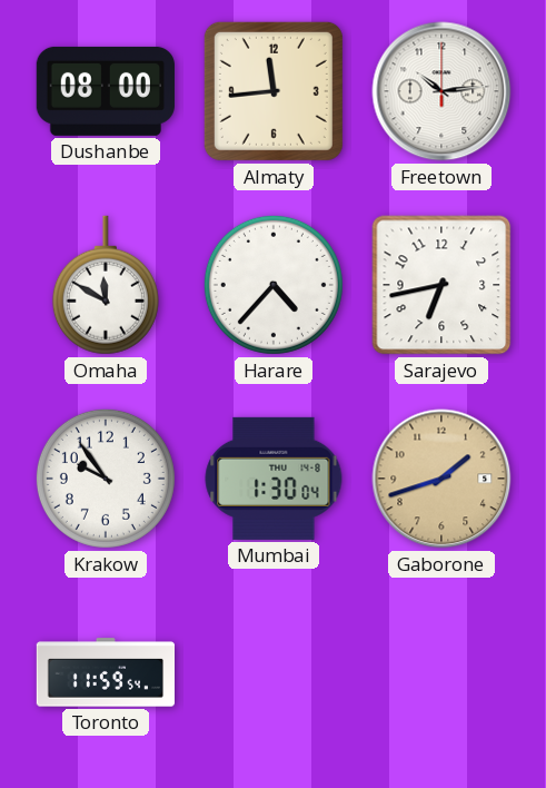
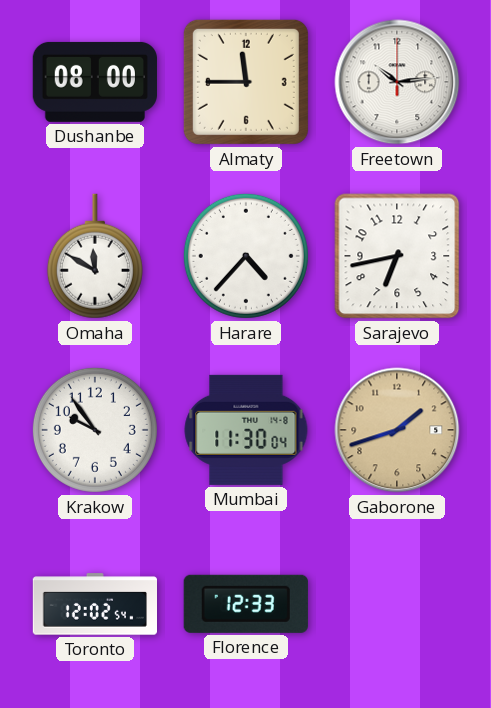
Almaty: 11:44 -> 11:45
Mumbai: 1:30 -> 11:30
Toronto: 11:59 -> 12:02
Florence: none -> 12:33
